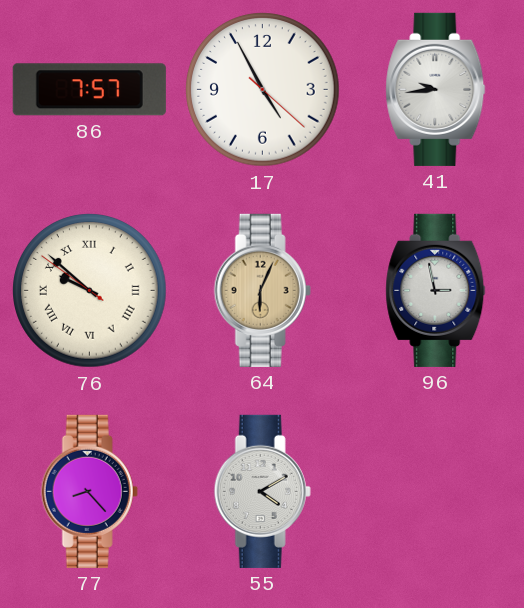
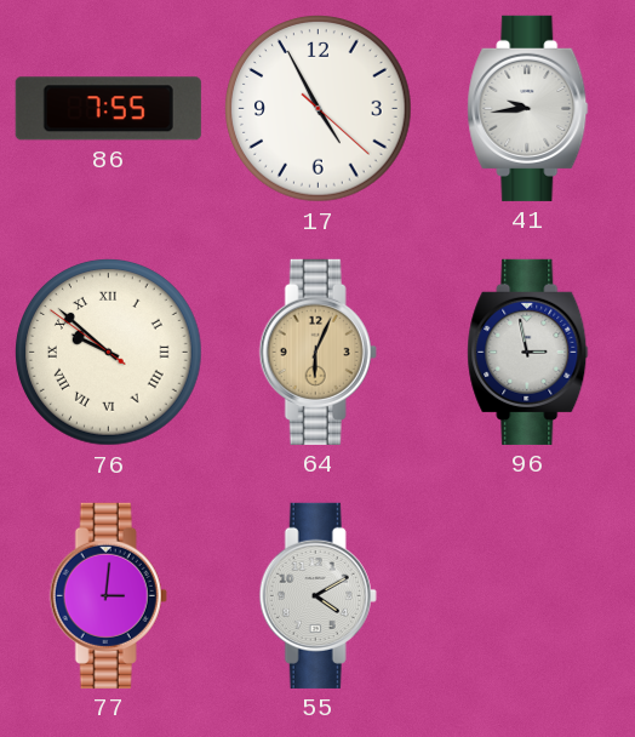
86: 7:57 -> 7:55
77: 8:23 -> 3:01
